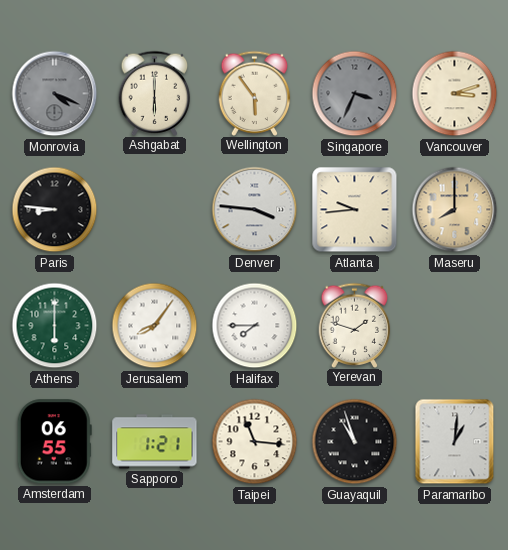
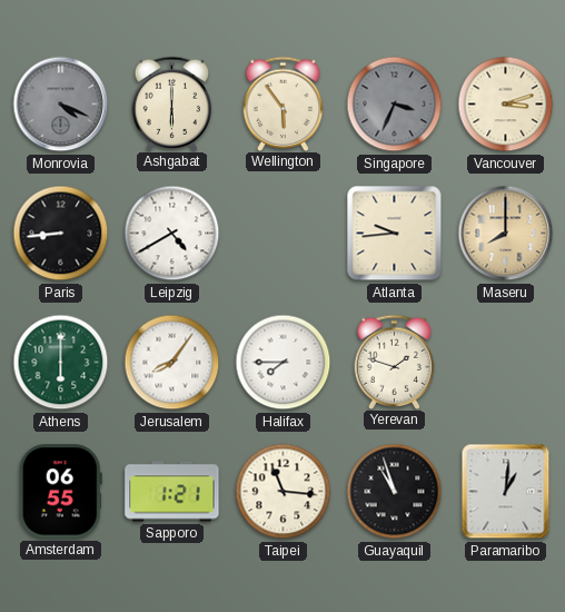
Paris: 8:46 -> 8:44
Leipzig: none -> 4:40
Denver: 3:46 -> none
